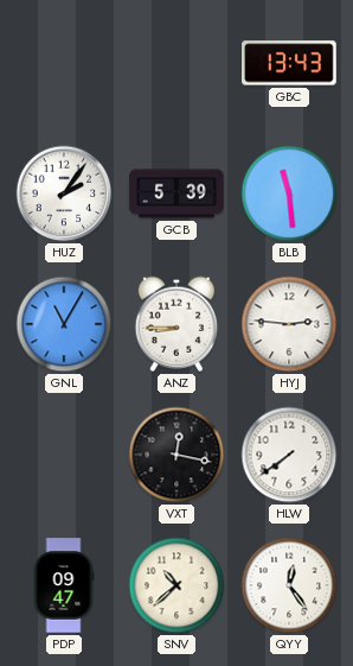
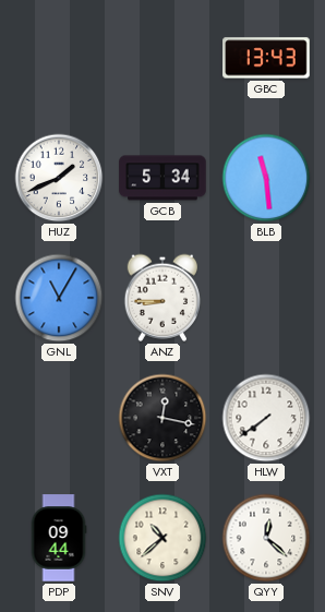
HUZ: 2:06 -> 1:41
GCB: 5:39 -> 5:34
HYJ: 2:46 -> none
PDP: 09:47 -> 09:44
QYY: 12:24 -> 12:22
